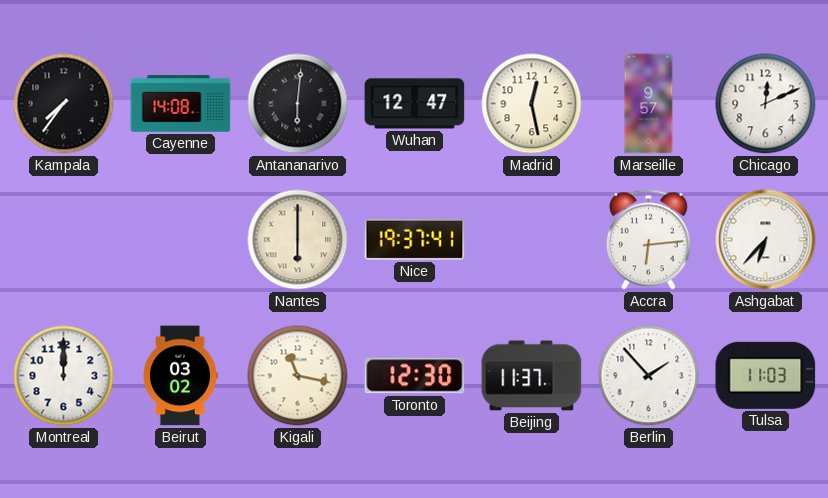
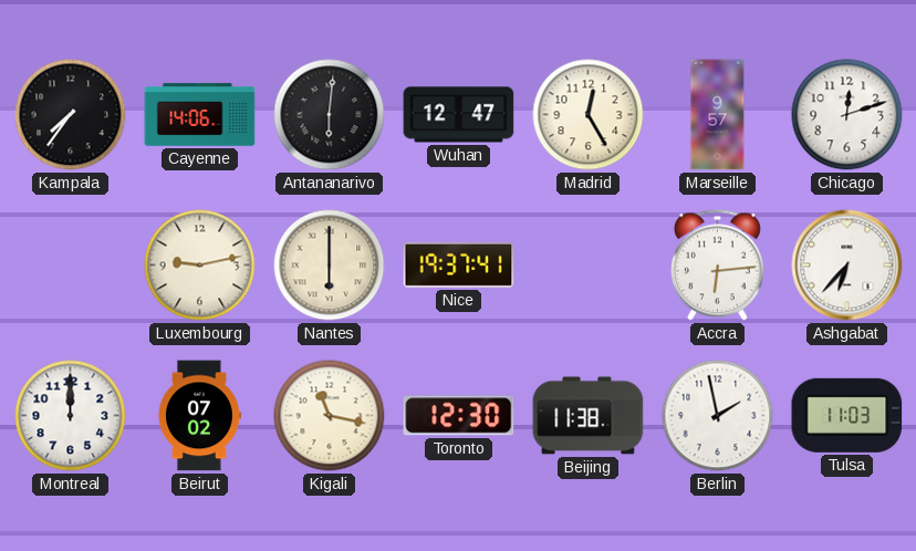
Cayenne: 14:08 -> 14:06
Madrid: 12:28 -> 12:25
Chicago: 12:11 -> 12:12
Luxembourg: none -> 9:13
Beirut: 03:02 -> 07:02
Beijing: 11:37 -> 11:38
Berlin: 1:53 -> 1:58
